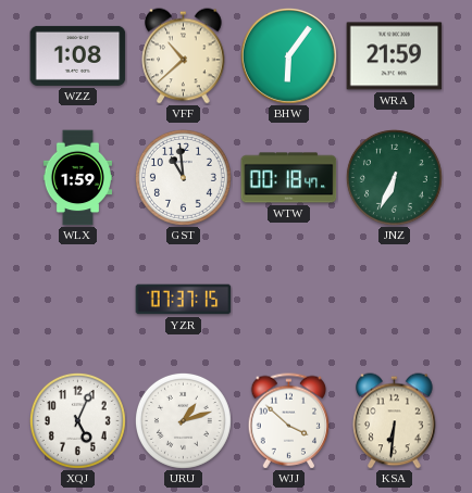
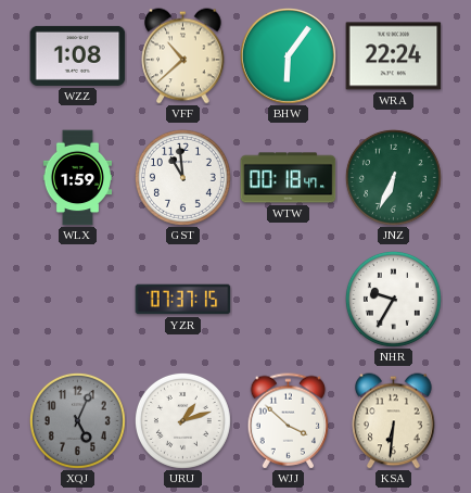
WRA: 21:59 -> 22:24
NHR: none -> 9:35
XQJ dial: white -> grey
